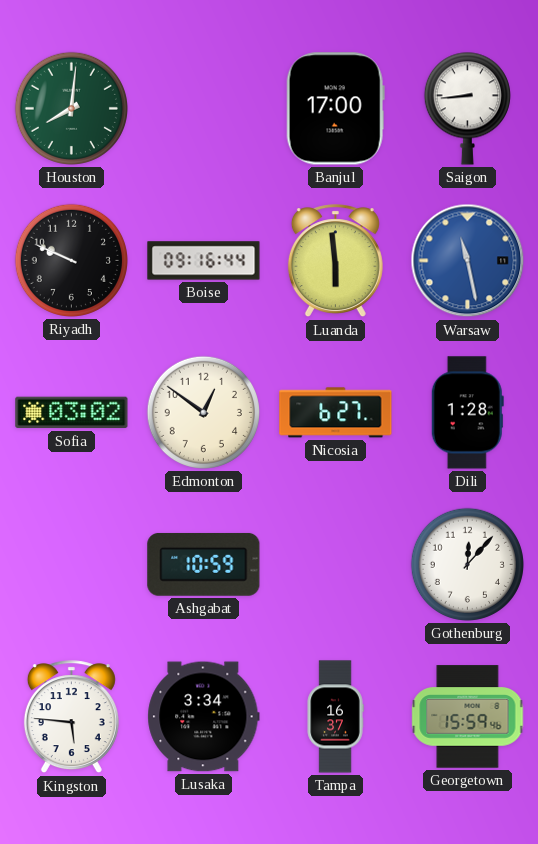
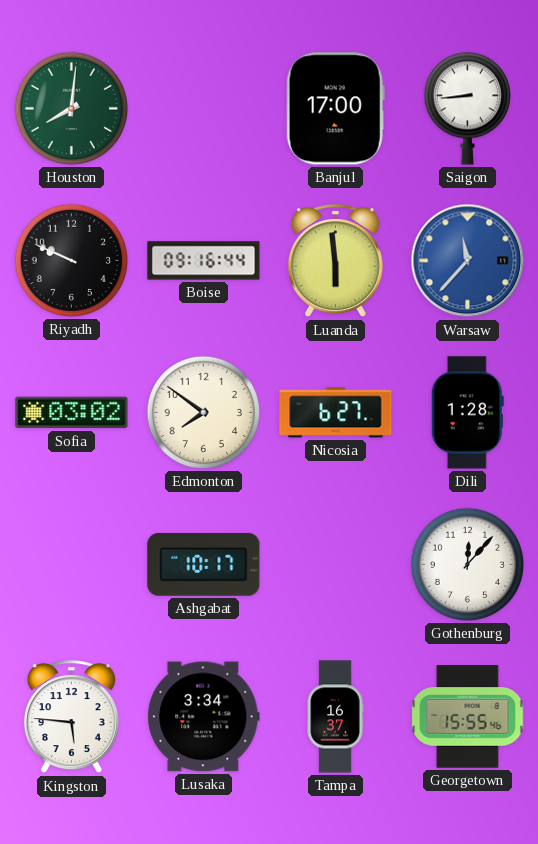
Warsaw: 11:28 -> 11:37
Edmonton: 12:51 -> 7:51
Ashgabat: 10:59 -> 10:17
Georgetown: 15:59 -> 15:55
